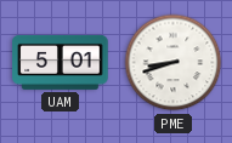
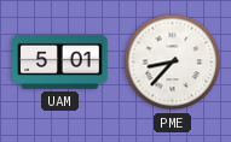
PME: 8:42 -> 8:37
